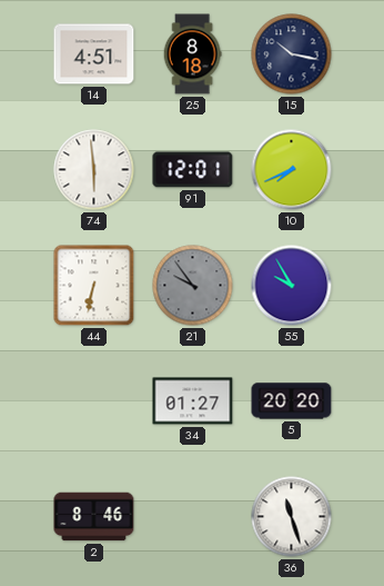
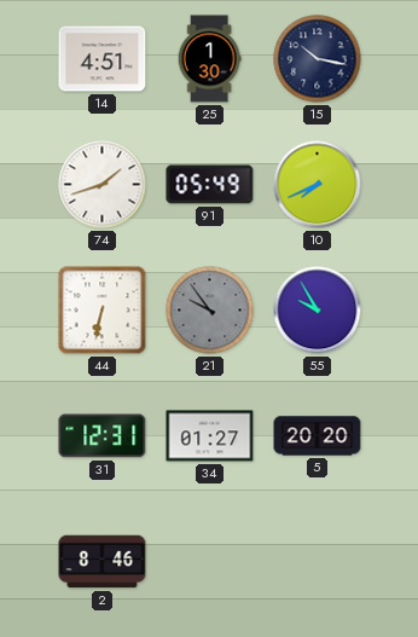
25: 8:18 -> 1:30
74: 5:59 -> 1:42
91: 12:01 -> 05:49
31: none -> 12:31
36: 11:27 -> none
